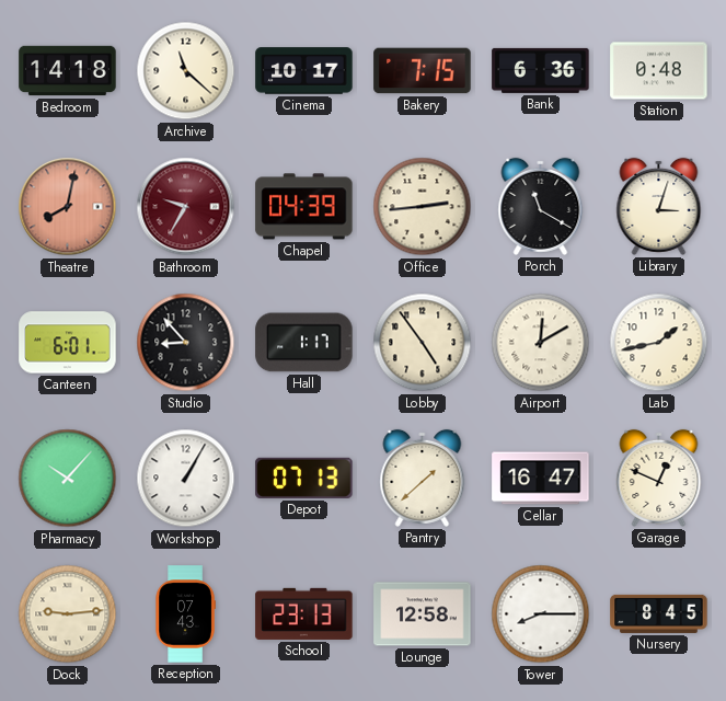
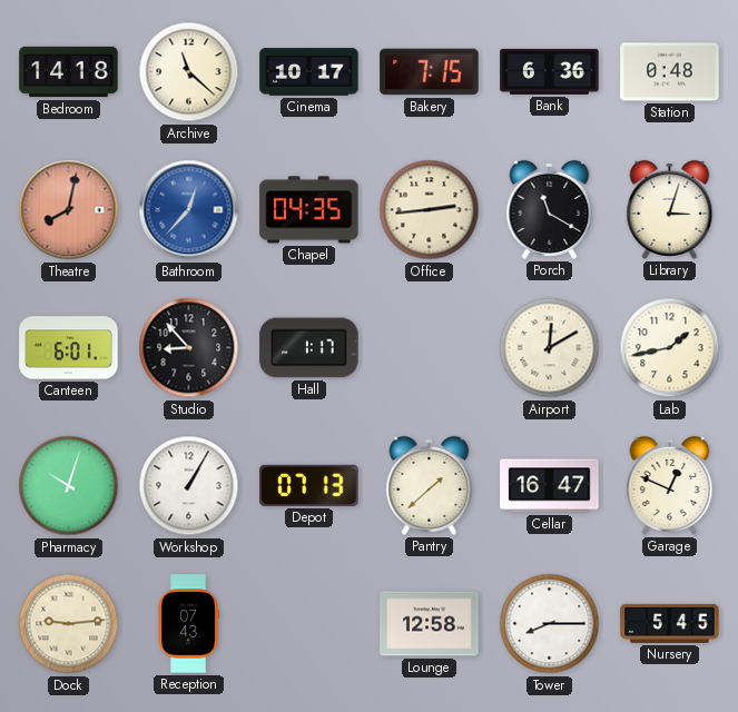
Bathroom: 9:35 -> 12:37
Bathroom dial: burgundy -> blue
Chapel: 04:39 -> 04:35
Lobby: 4:54 -> none
Pharmacy: 10:07 -> 10:03
School: 23:13 -> none
Nursery: 8:45 -> 5:45
